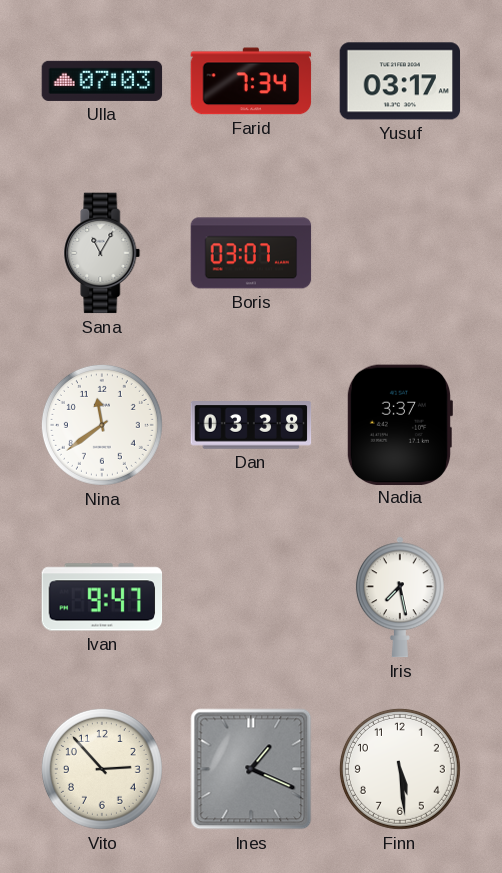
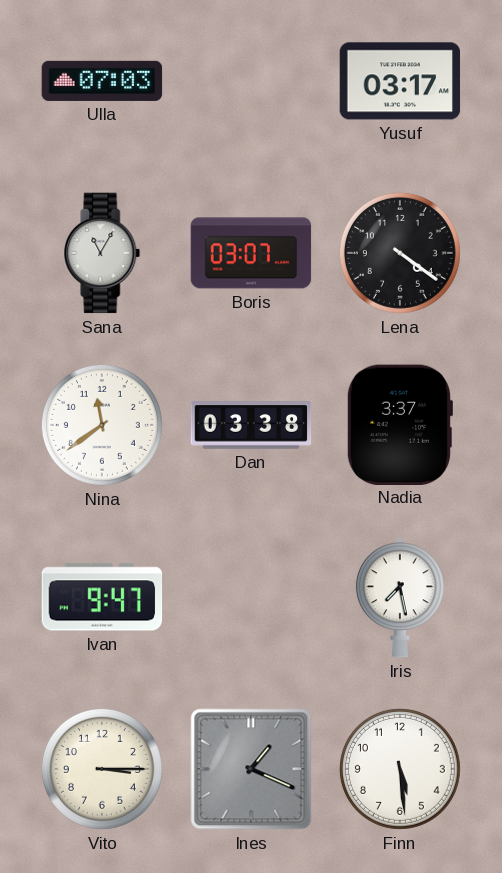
Farid: 7:34 -> none
Lena: none -> 4:21
Vito: 2:53 -> 3:15
